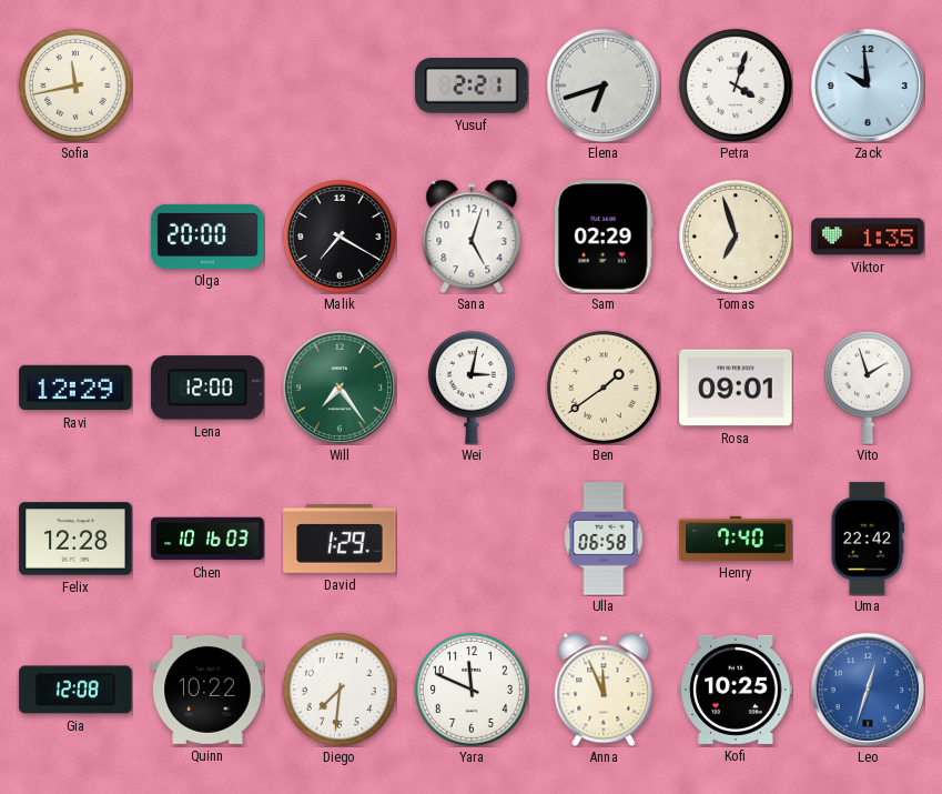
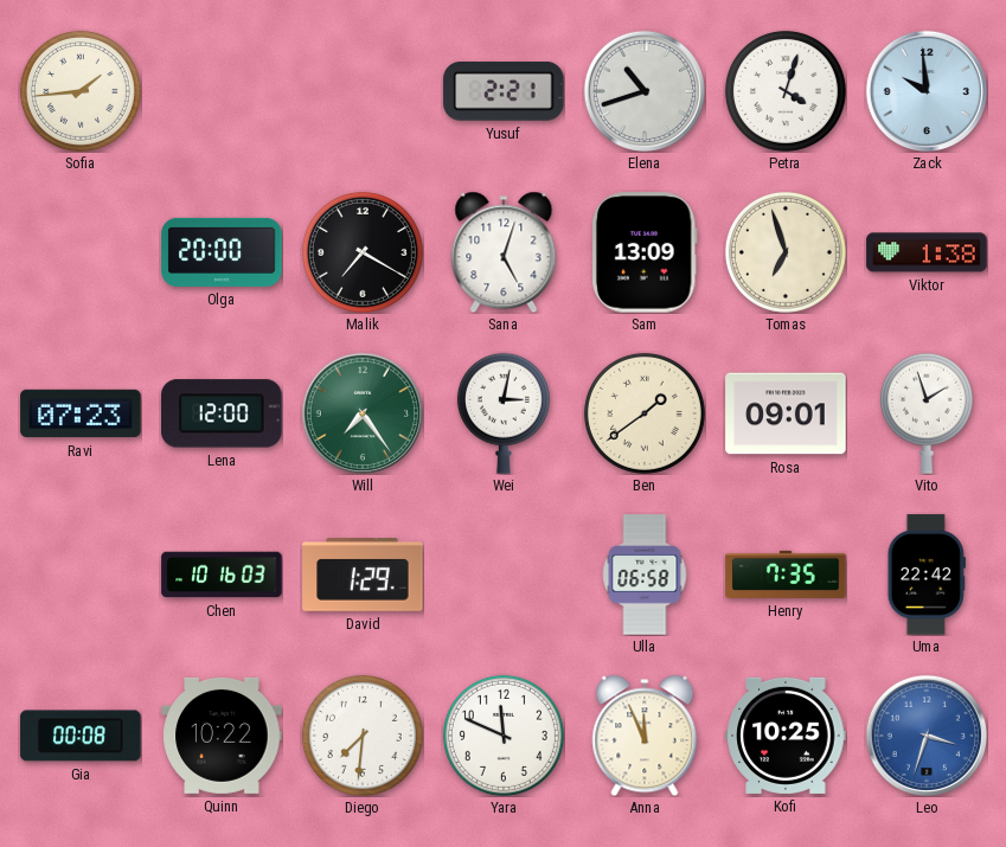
Sofia: 11:43 -> 1:44
Elena: 6:42 -> 10:42
Sam: 02:29 -> 13:09
Viktor: 1:35 -> 1:38
Ravi: 12:29 -> 07:23
Felix: 12:28 -> none
Henry: 7:40 -> 7:35
Gia: 12:08 -> 00:08
Leo: 12:33 -> 3:33
